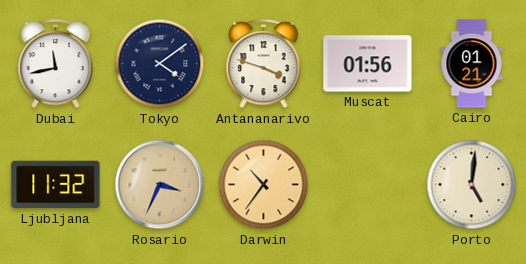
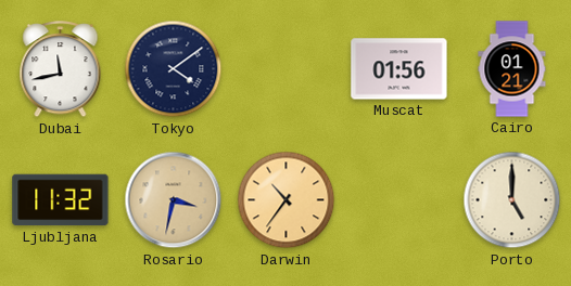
Antananarivo: 3:48 -> none
Rosario: 3:34 -> 3:32
Porto: 5:01 -> 5:00
